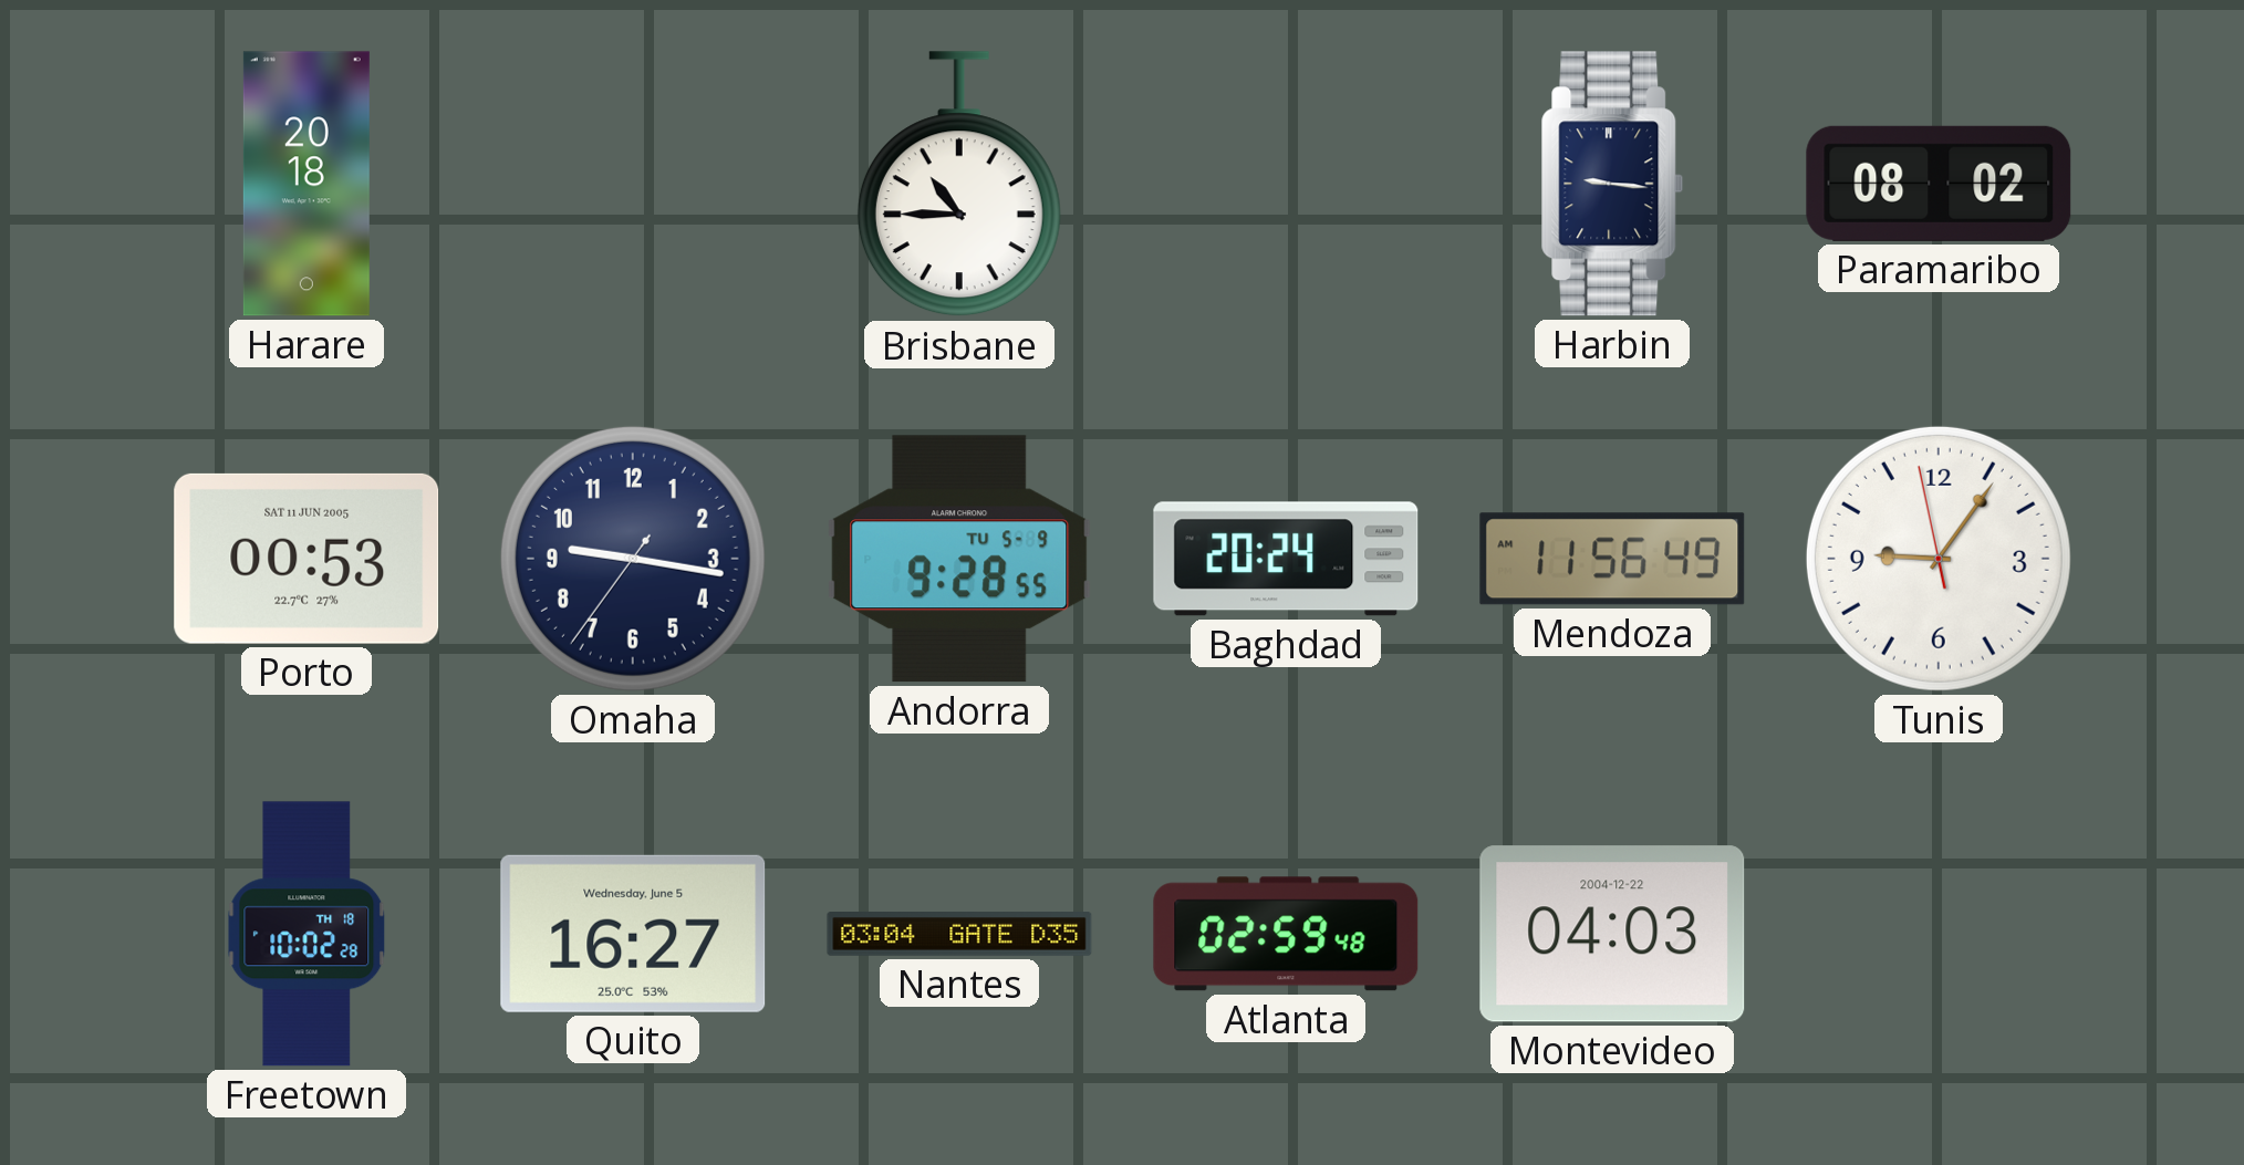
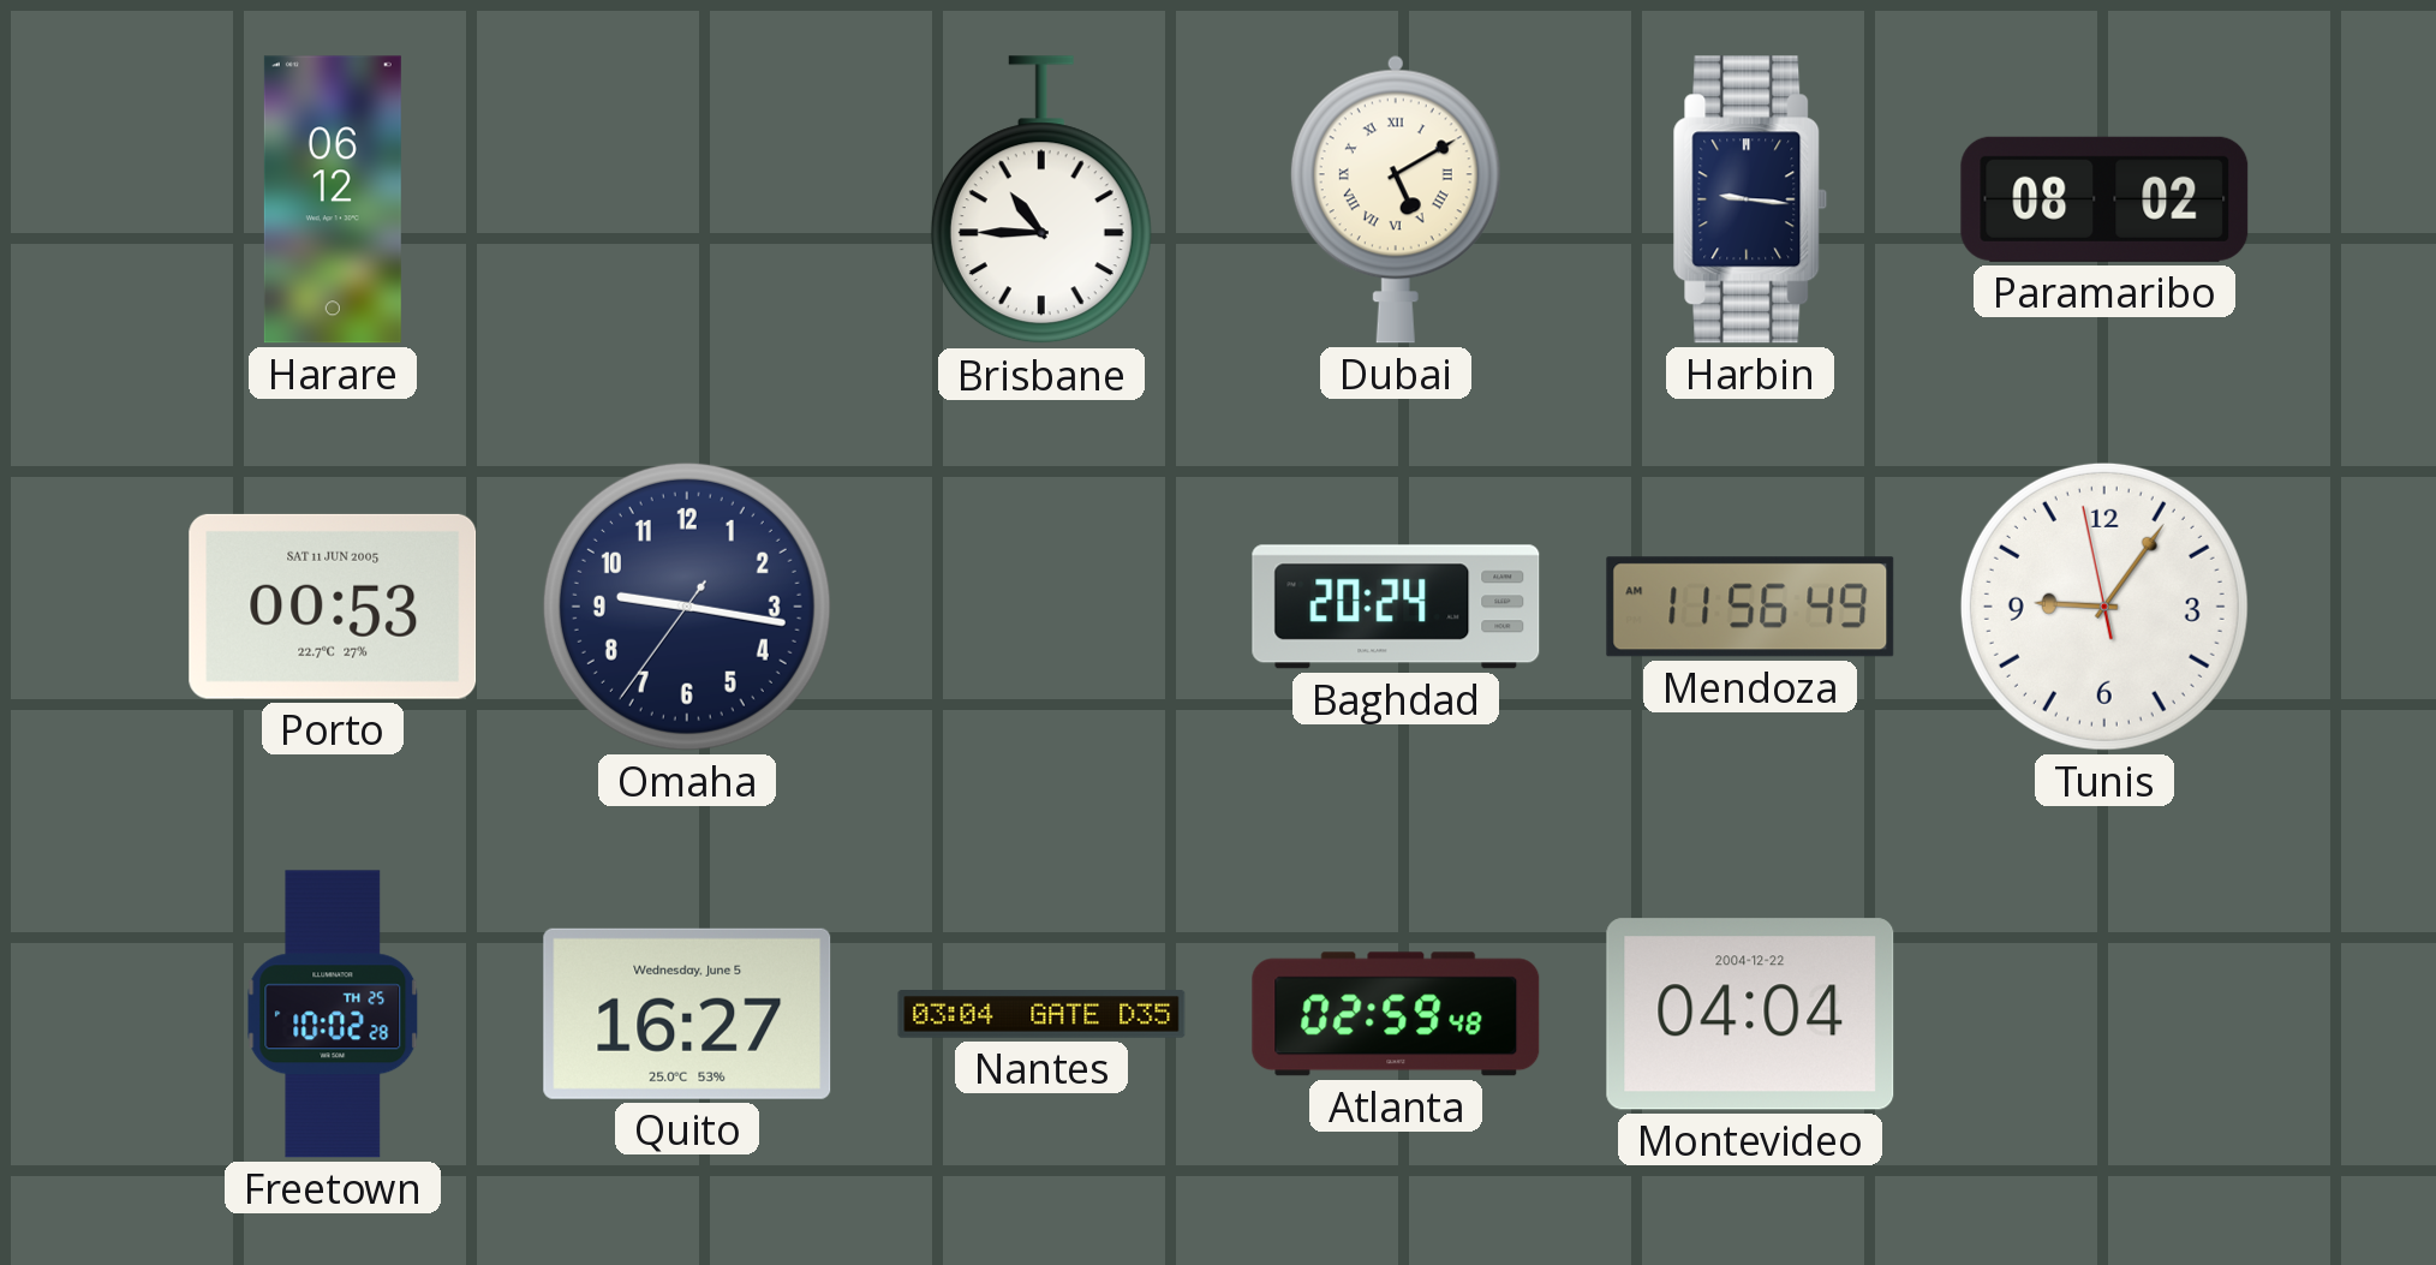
Harare: 20:18 -> 06:12
Dubai: none -> 5:10
Andorra: 9:28 -> none
Freetown date: TH 18 -> TH 25
Montevideo: 04:03 -> 04:04
